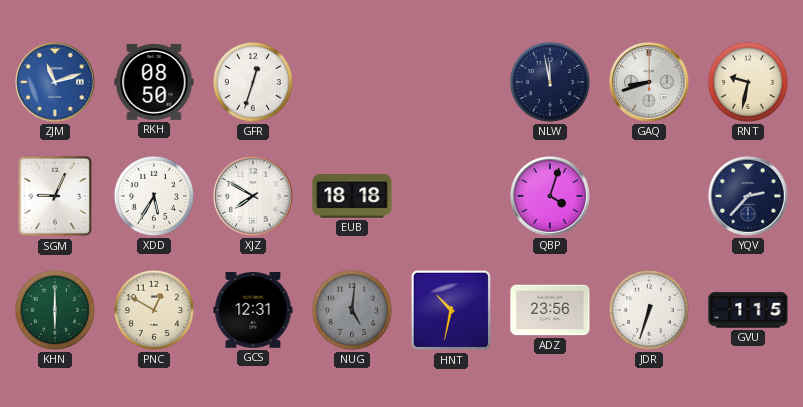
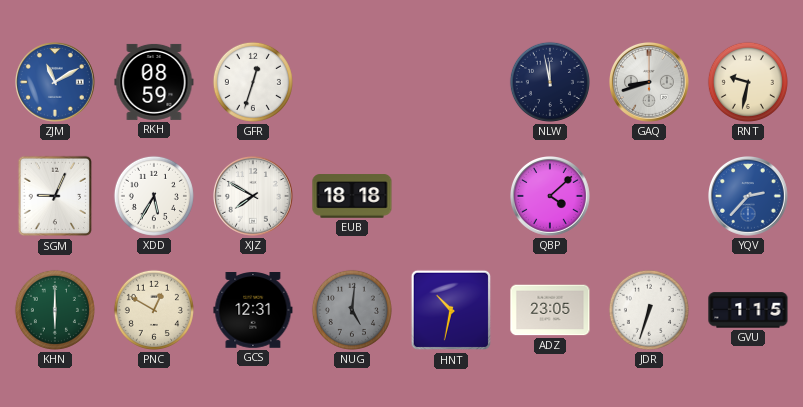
ZJM: 11:12 -> 11:10
RKH: 08:50 -> 08:59
QBP: 4:03 -> 4:08
YQV dial: navy -> blue
ADZ: 23:56 -> 23:05
